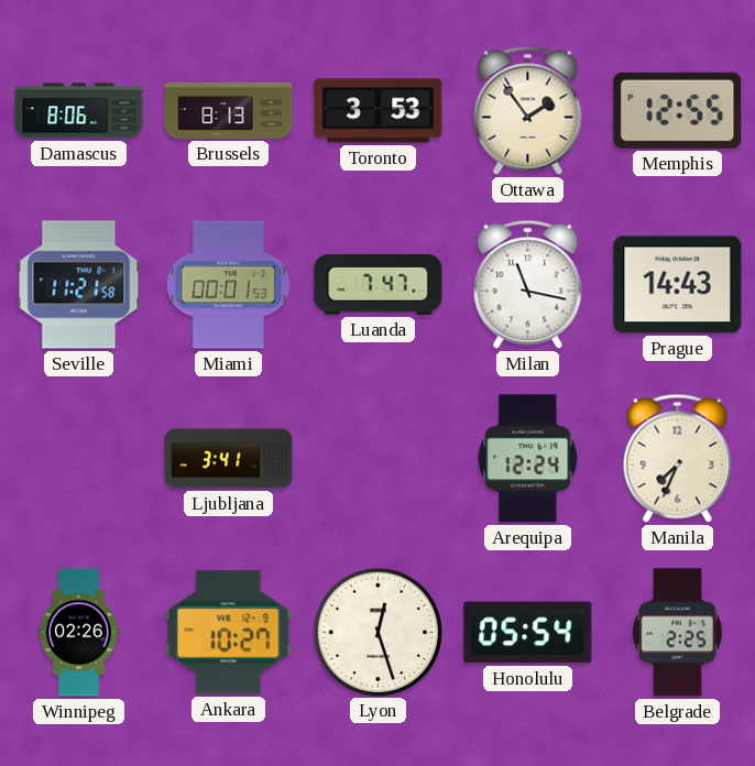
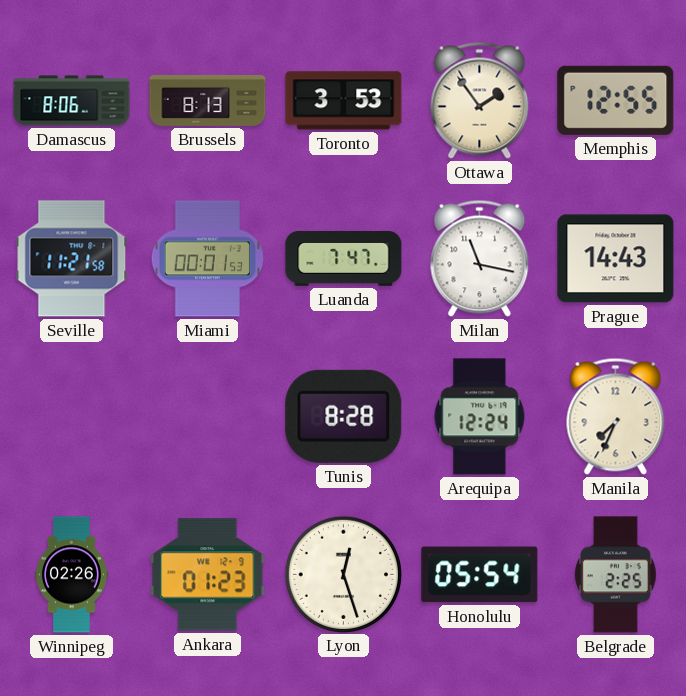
Ljubljana: 3:41 -> none
Tunis: none -> 8:28
Ankara: 10:27 -> 01:23
